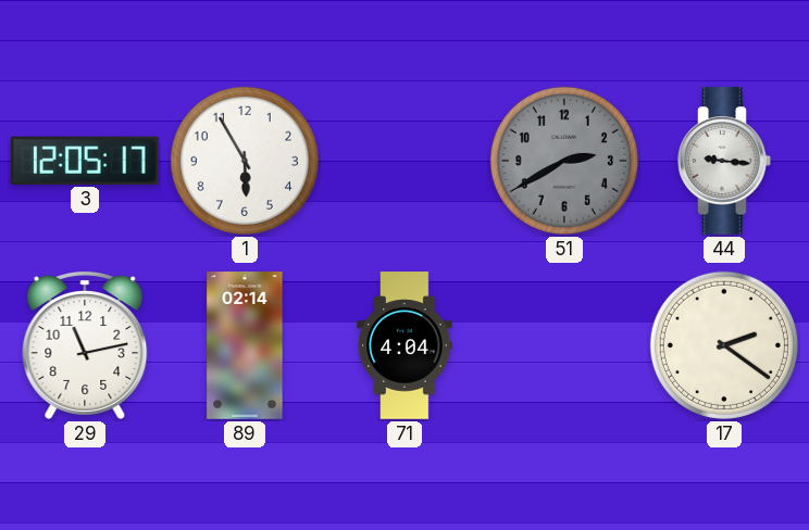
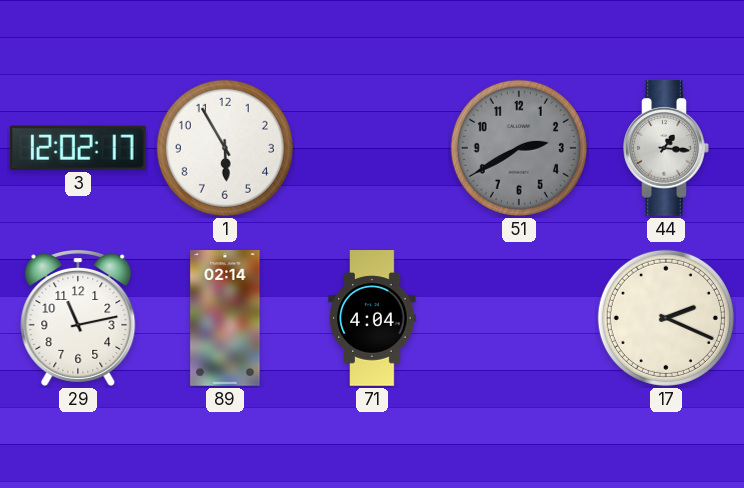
3: 12:05 -> 12:02
44: 9:16 -> 1:16
17: 2:21 -> 2:19
